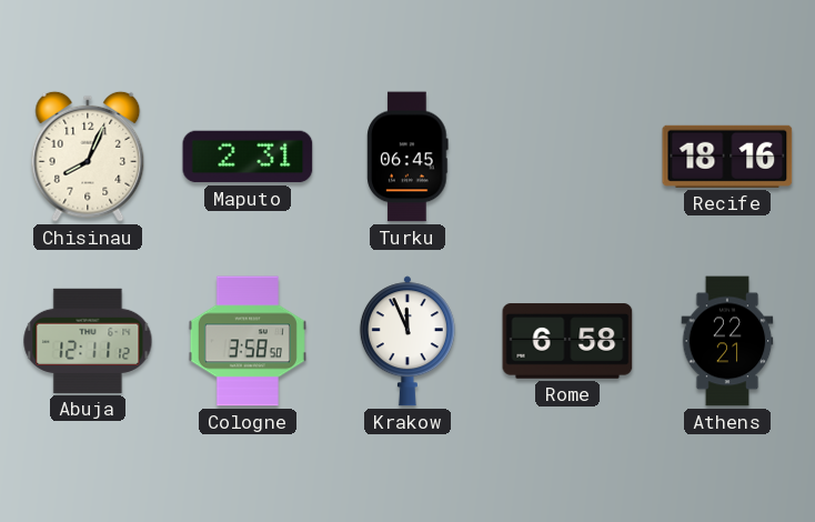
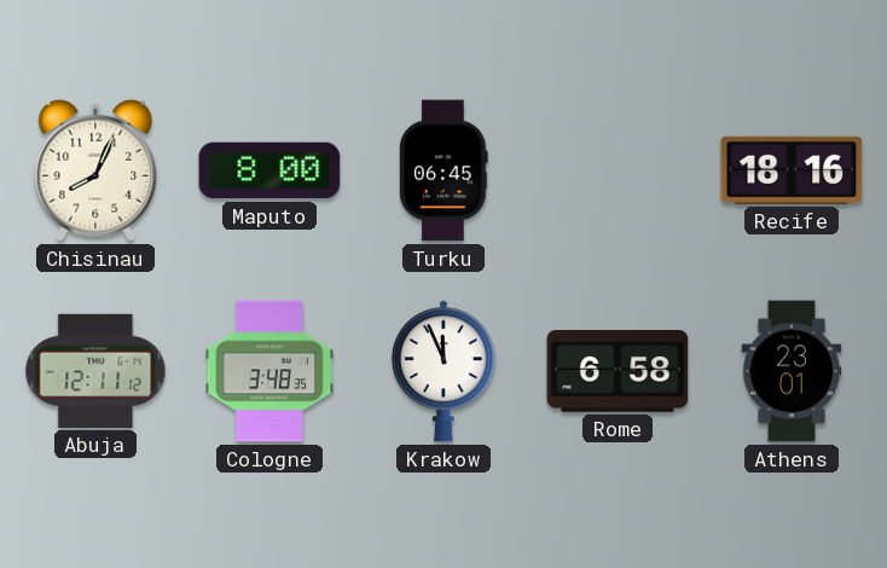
Maputo: 2:31 -> 8:00
Cologne: 3:58 -> 3:48
Athens: 22:21 -> 23:01
